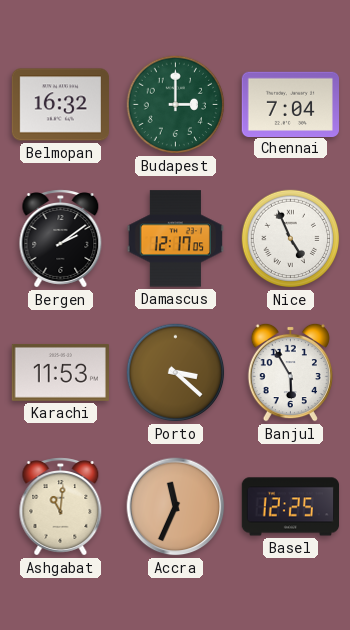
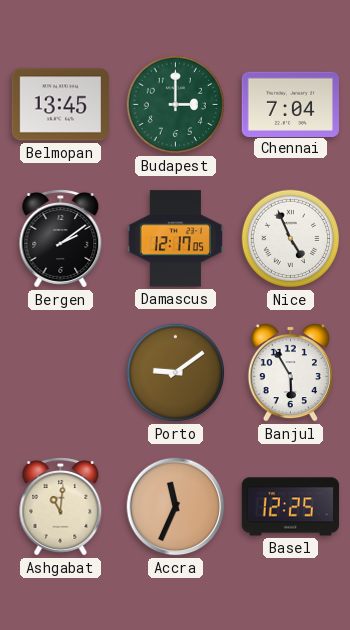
Belmopan: 16:32 -> 13:45
Karachi: 11:53 -> none
Porto: 3:22 -> 9:09
